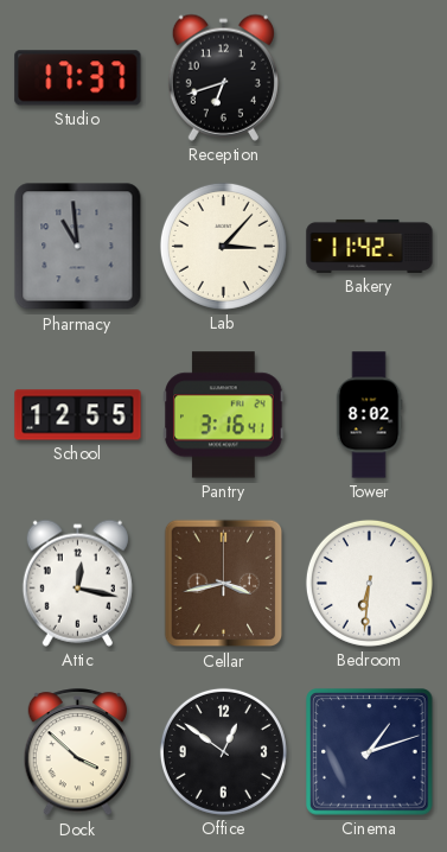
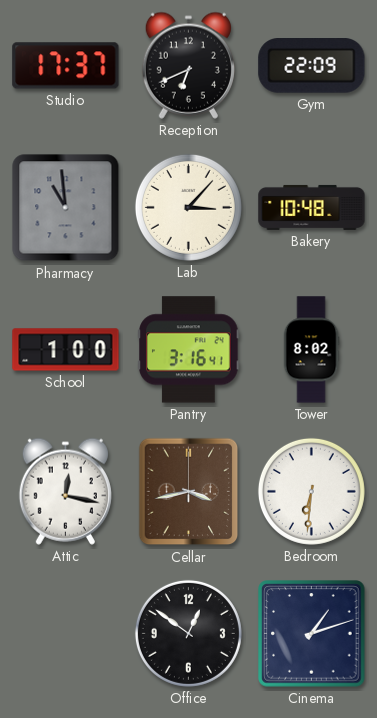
Reception: 6:42 -> 6:41
Gym: none -> 22:09
Bakery: 11:42 -> 10:48
School: 12:55 -> 1:00
Dock: 3:52 -> none
